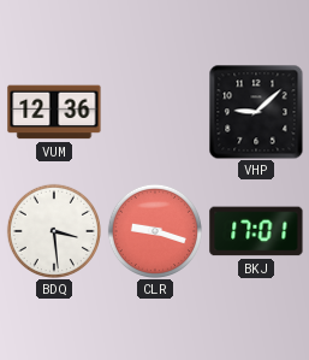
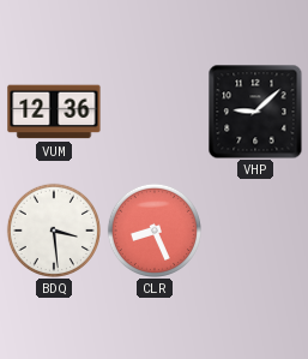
CLR: 9:18 -> 8:26
BKJ: 17:01 -> none
